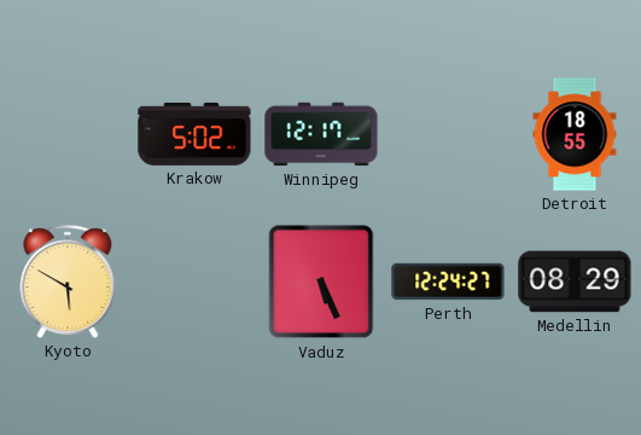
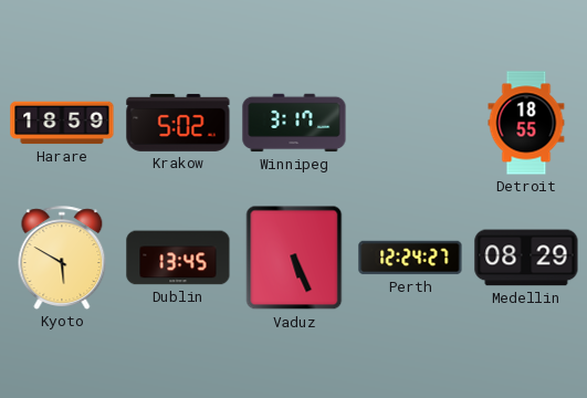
Harare: none -> 18:59
Winnipeg: 12:17 -> 3:17
Dublin: none -> 13:45
